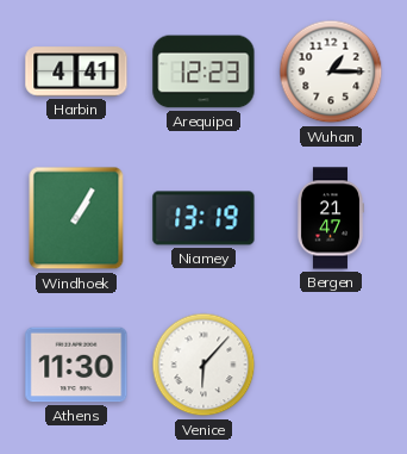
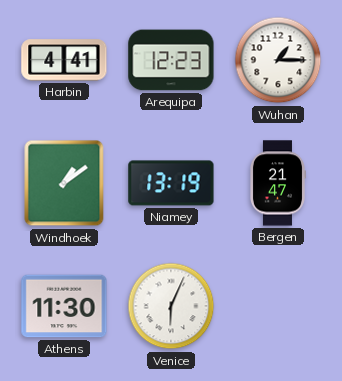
Windhoek: 1:05 -> 1:09
Venice: 6:07 -> 6:04
